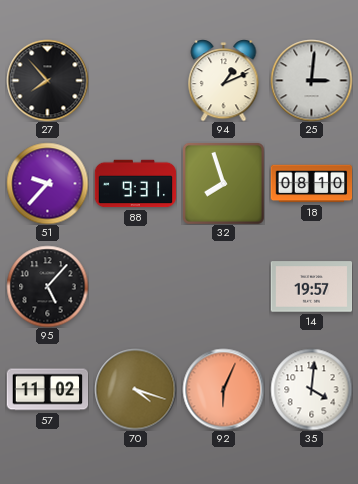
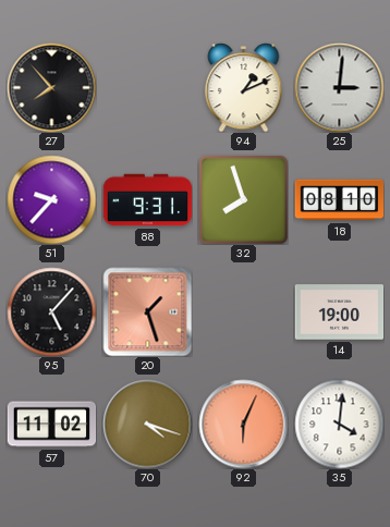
20: none -> 1:27
14: 19:57 -> 19:00
